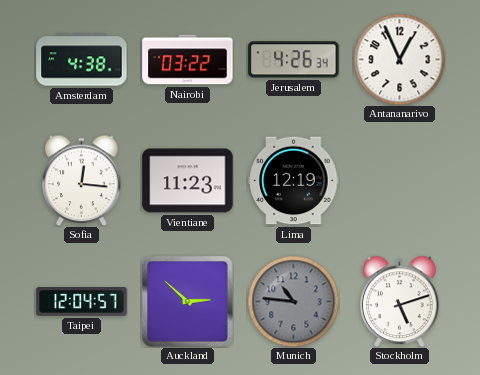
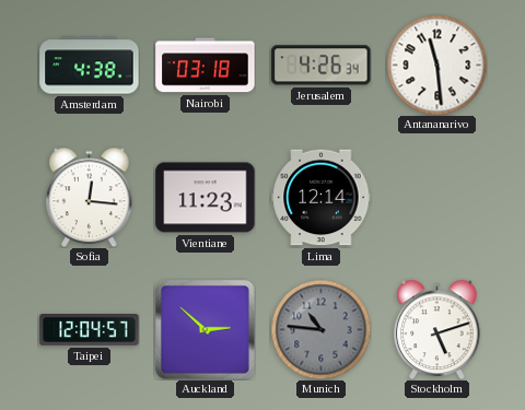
Nairobi: 03:22 -> 03:18
Antananarivo: 12:56 -> 11:29
Lima: 12:19 -> 12:14
